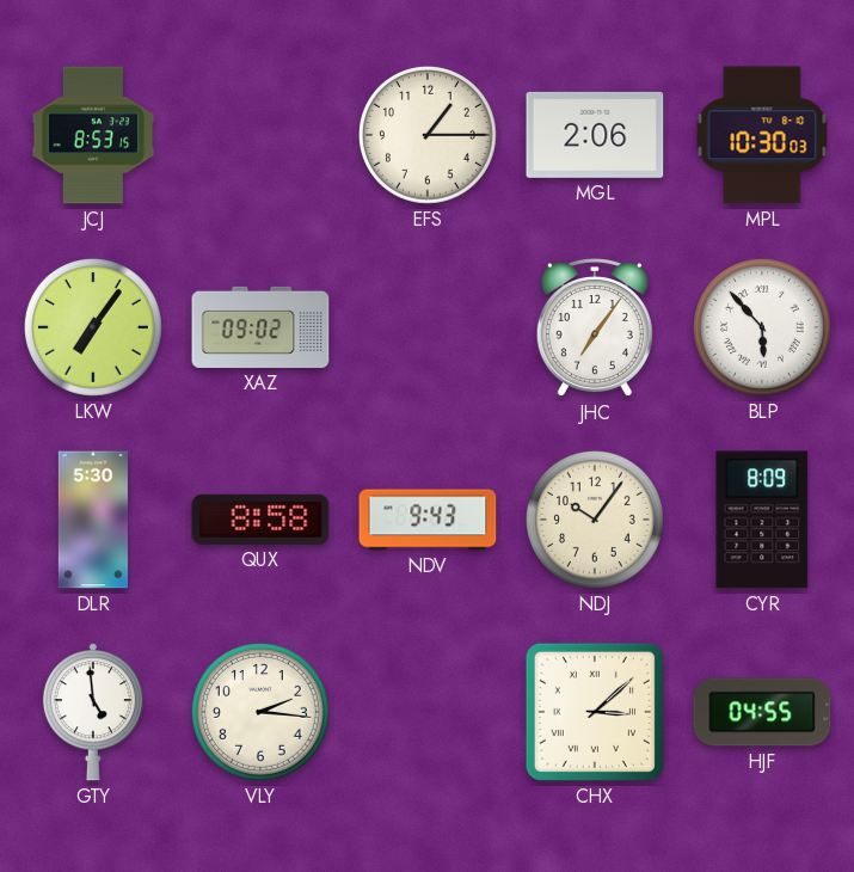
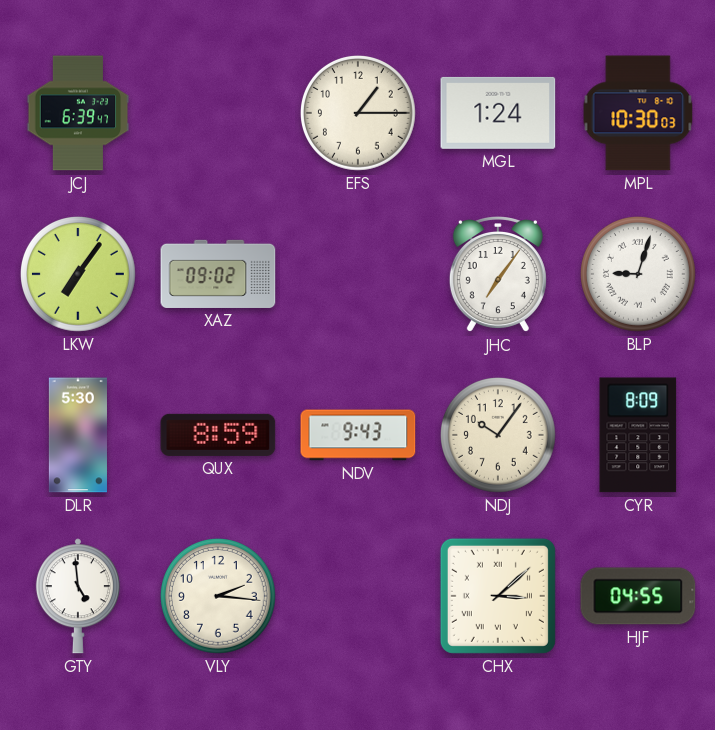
JCJ: 8:53 -> 6:39
MGL: 2:06 -> 1:24
BLP: 5:53 -> 9:03
QUX: 8:58 -> 8:59
